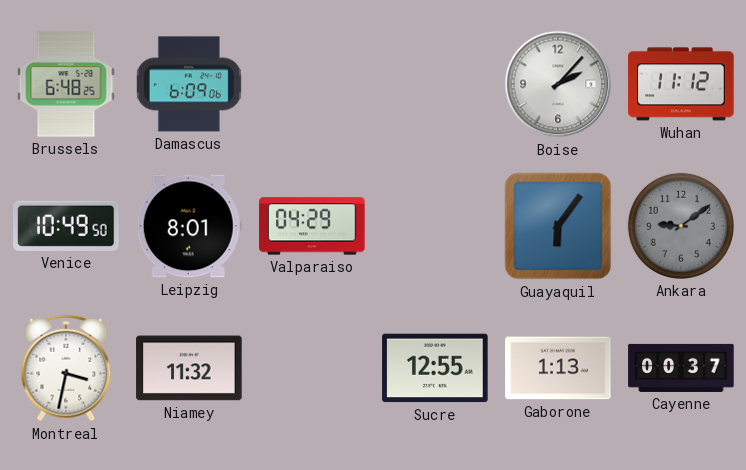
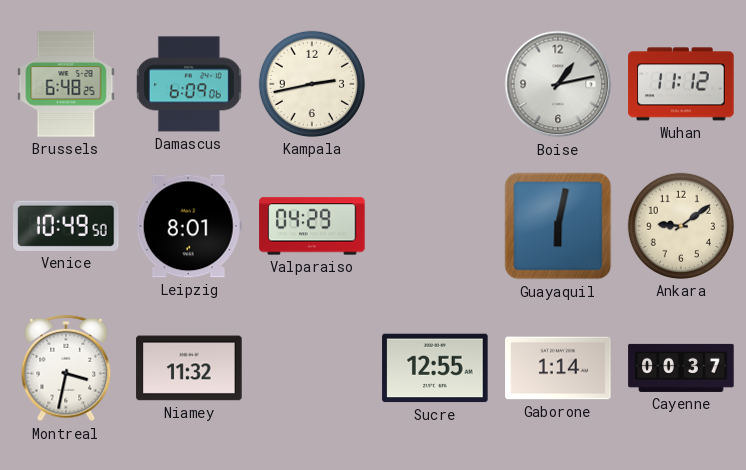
Kampala: none -> 2:43
Boise: 2:07 -> 1:13
Guayaquil: 6:06 -> 6:02
Ankara dial: grey -> cream
Gaborone: 1:13 -> 1:14
